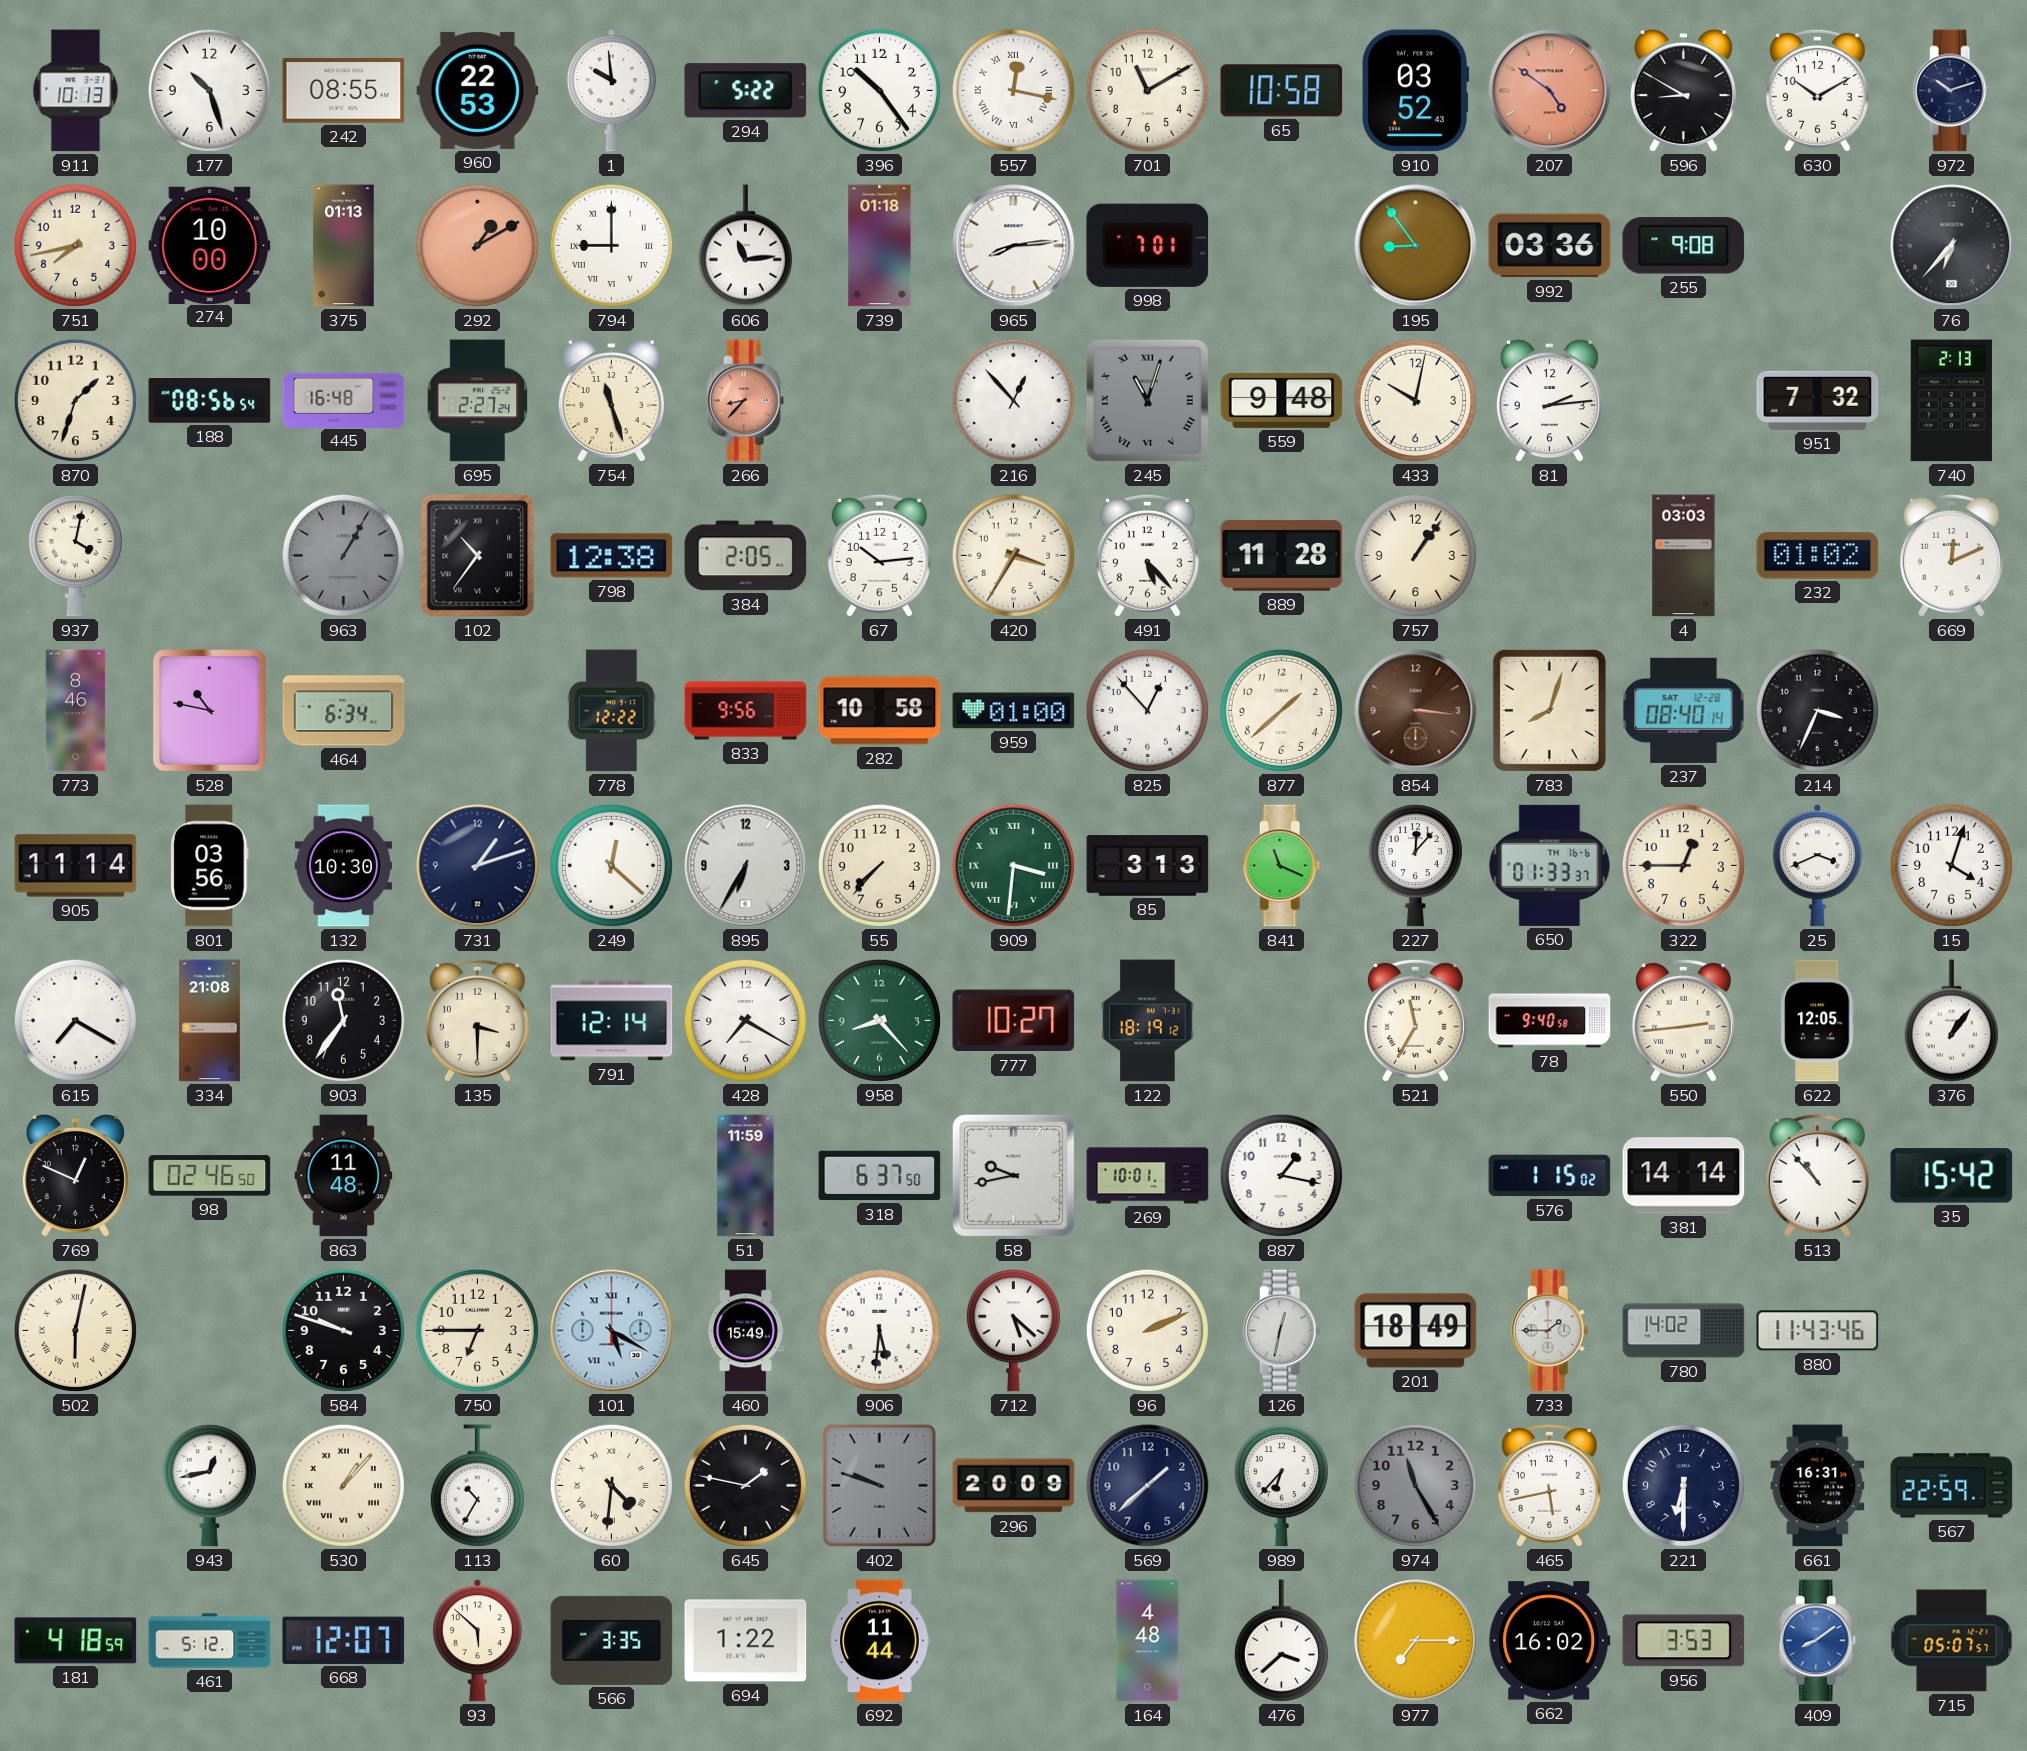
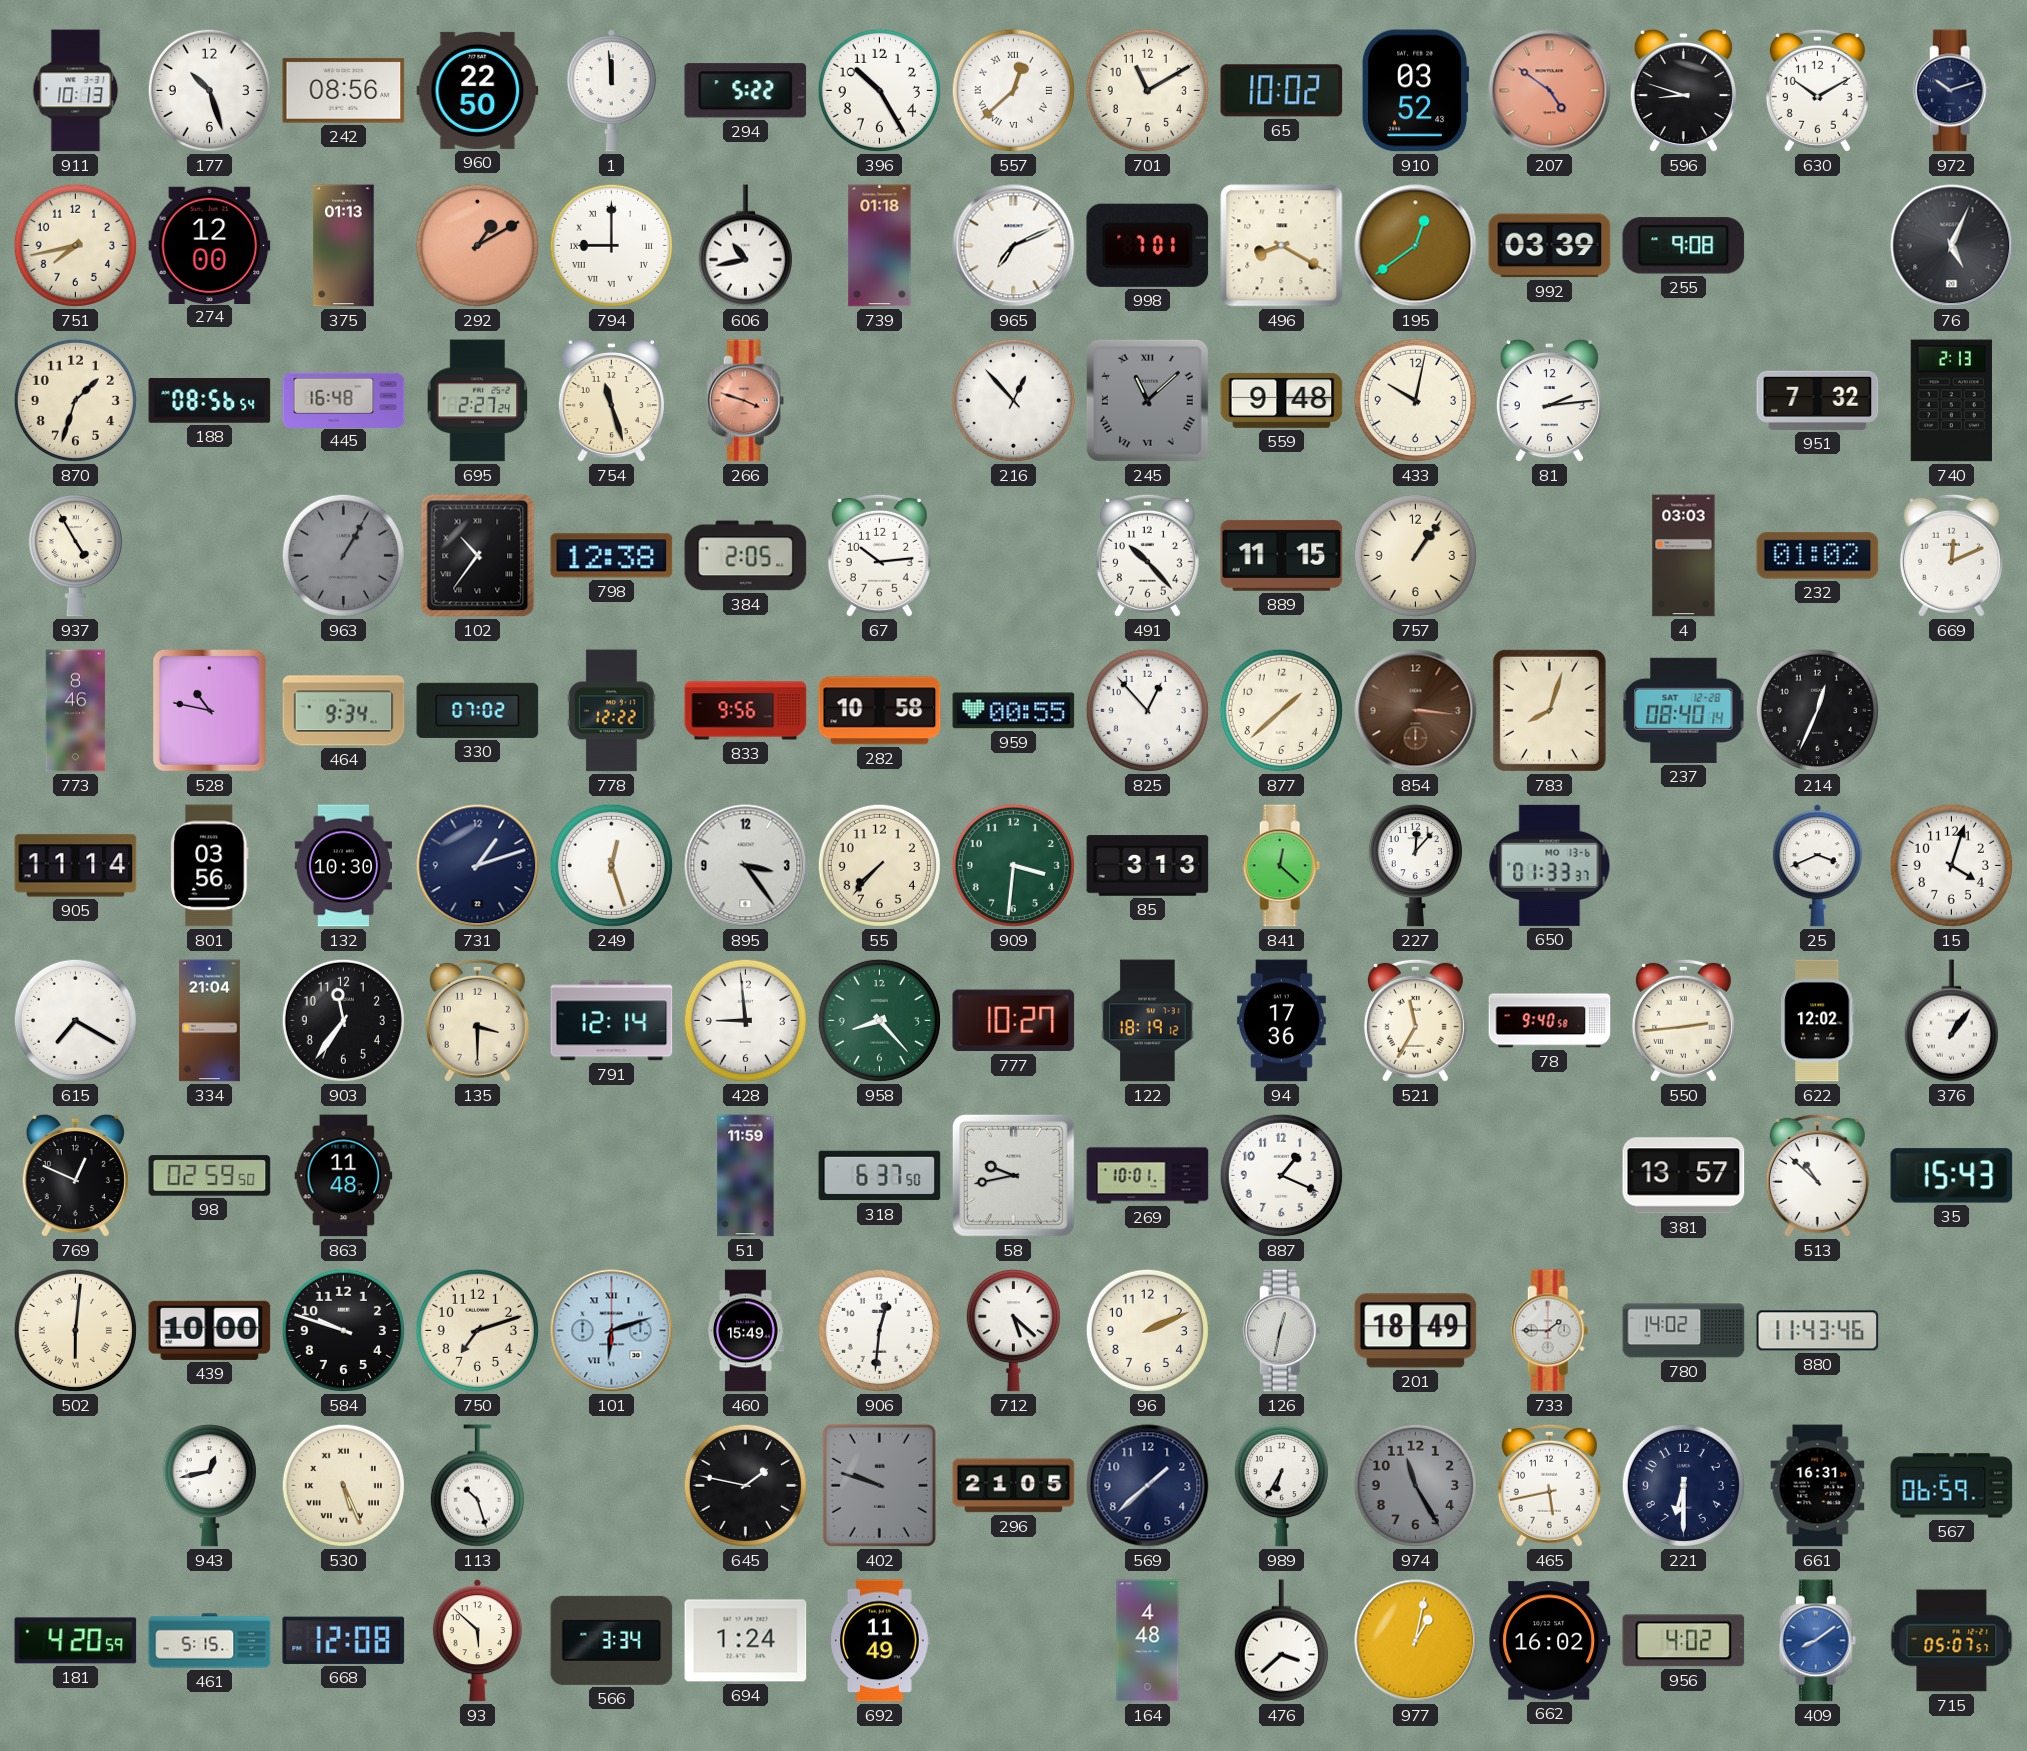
242: 08:55 -> 08:56
960: 22:53 -> 22:50
1: 9:59 -> 11:59
396: 10:24 -> 10:25
557: 12:17 -> 12:38
65: 10:58 -> 10:02
596: 8:50 -> 8:48
274: 10:00 -> 12:00
606: 11:14 -> 10:43
965: 8:14 -> 7:11
496: none -> 8:20
195: 8:54 -> 12:39
992: 03:36 -> 03:39
76: 6:37 -> 5:04
266: 8:37 -> 3:48
245: 11:03 -> 11:08
937: 4:02 -> 4:55
420: 3:35 -> none
491: 5:23 -> 10:23
889: 11:28 -> 11:15
464: 6:34 -> 9:34
330: none -> 07:02
959: 01:00 -> 00:55
214: 3:34 -> 12:34
249: 12:22 -> 12:27
895: 6:35 -> 3:24
909 numerals: Roman -> Arabic
841: 11:19 -> 12:22
650 date: TH 16-6 -> MO 13-6
322: 12:45 -> none
334: 21:08 -> 21:04
428: 7:20 -> 8:59
94: none -> 17:36
622: 12:05 -> 12:02
98: 02:46 -> 02:59
887: 1:17 -> 1:19
576: 1:15 -> none
381: 14:14 -> 13:57
513: 10:53 -> 10:52
35: 15:42 -> 15:43
502: 6:02 -> 6:01
439: none -> 10:00
750: 6:45 -> 7:12
101: 5:20 -> 6:12
906: 5:31 -> 12:31
530: 1:07 -> 5:26
113: 10:35 -> 10:27
60: 4:31 -> none
296: 20:09 -> 21:05
989: 6:37 -> 6:35
567: 22:59 -> 06:59
181: 4:18 -> 4:20
461: 5:12 -> 5:15
668: 12:07 -> 12:08
566: 3:35 -> 3:34
694: 1:22 -> 1:24
692: 11:44 -> 11:49
977: 7:15 -> 1:02
956: 3:53 -> 4:02
